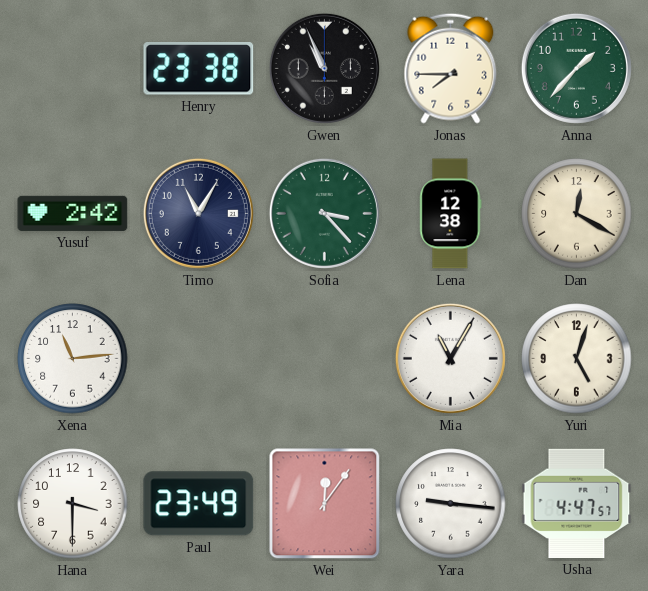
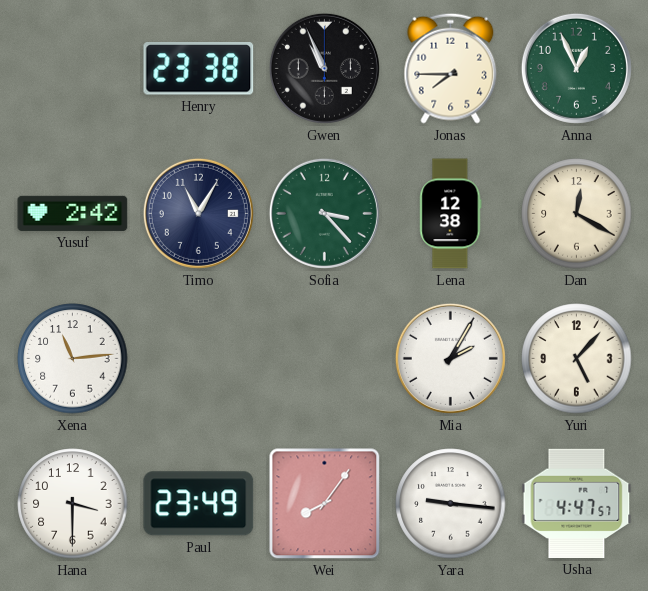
Anna: 1:37 -> 12:56
Mia: 11:05 -> 2:05
Yuri: 5:03 -> 5:07
Wei: 12:06 -> 8:06
